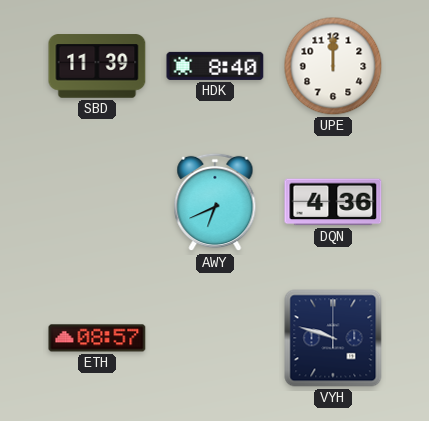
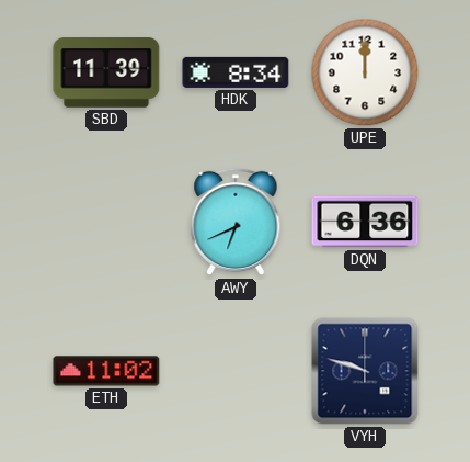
HDK: 8:40 -> 8:34
DQN: 4:36 -> 6:36
ETH: 08:57 -> 11:02
